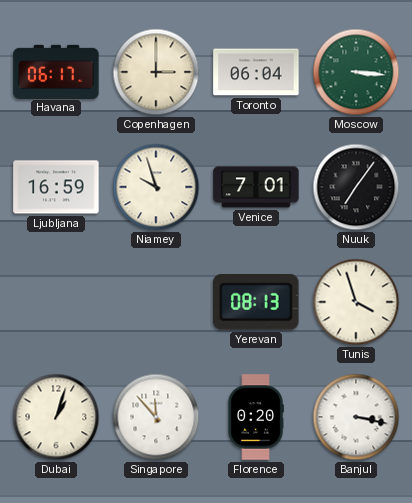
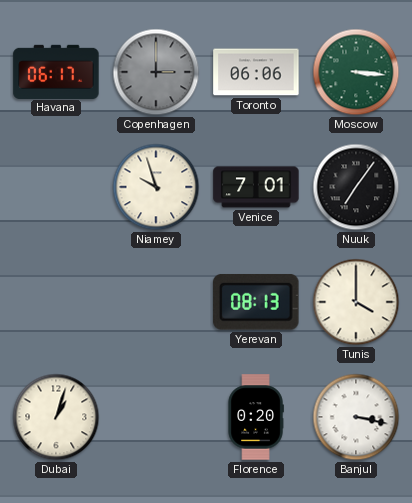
Copenhagen dial: cream -> grey
Toronto: 06:04 -> 06:06
Ljubljana: 16:59 -> none
Tunis: 3:57 -> 4:00
Singapore: 11:53 -> none
